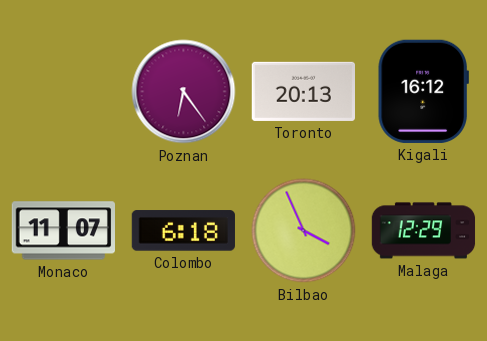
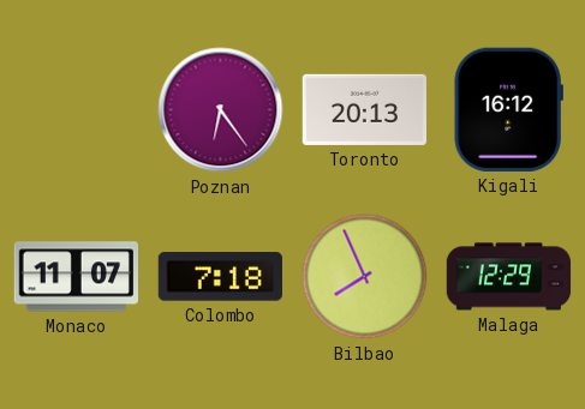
Colombo: 6:18 -> 7:18
Bilbao: 3:56 -> 7:56
